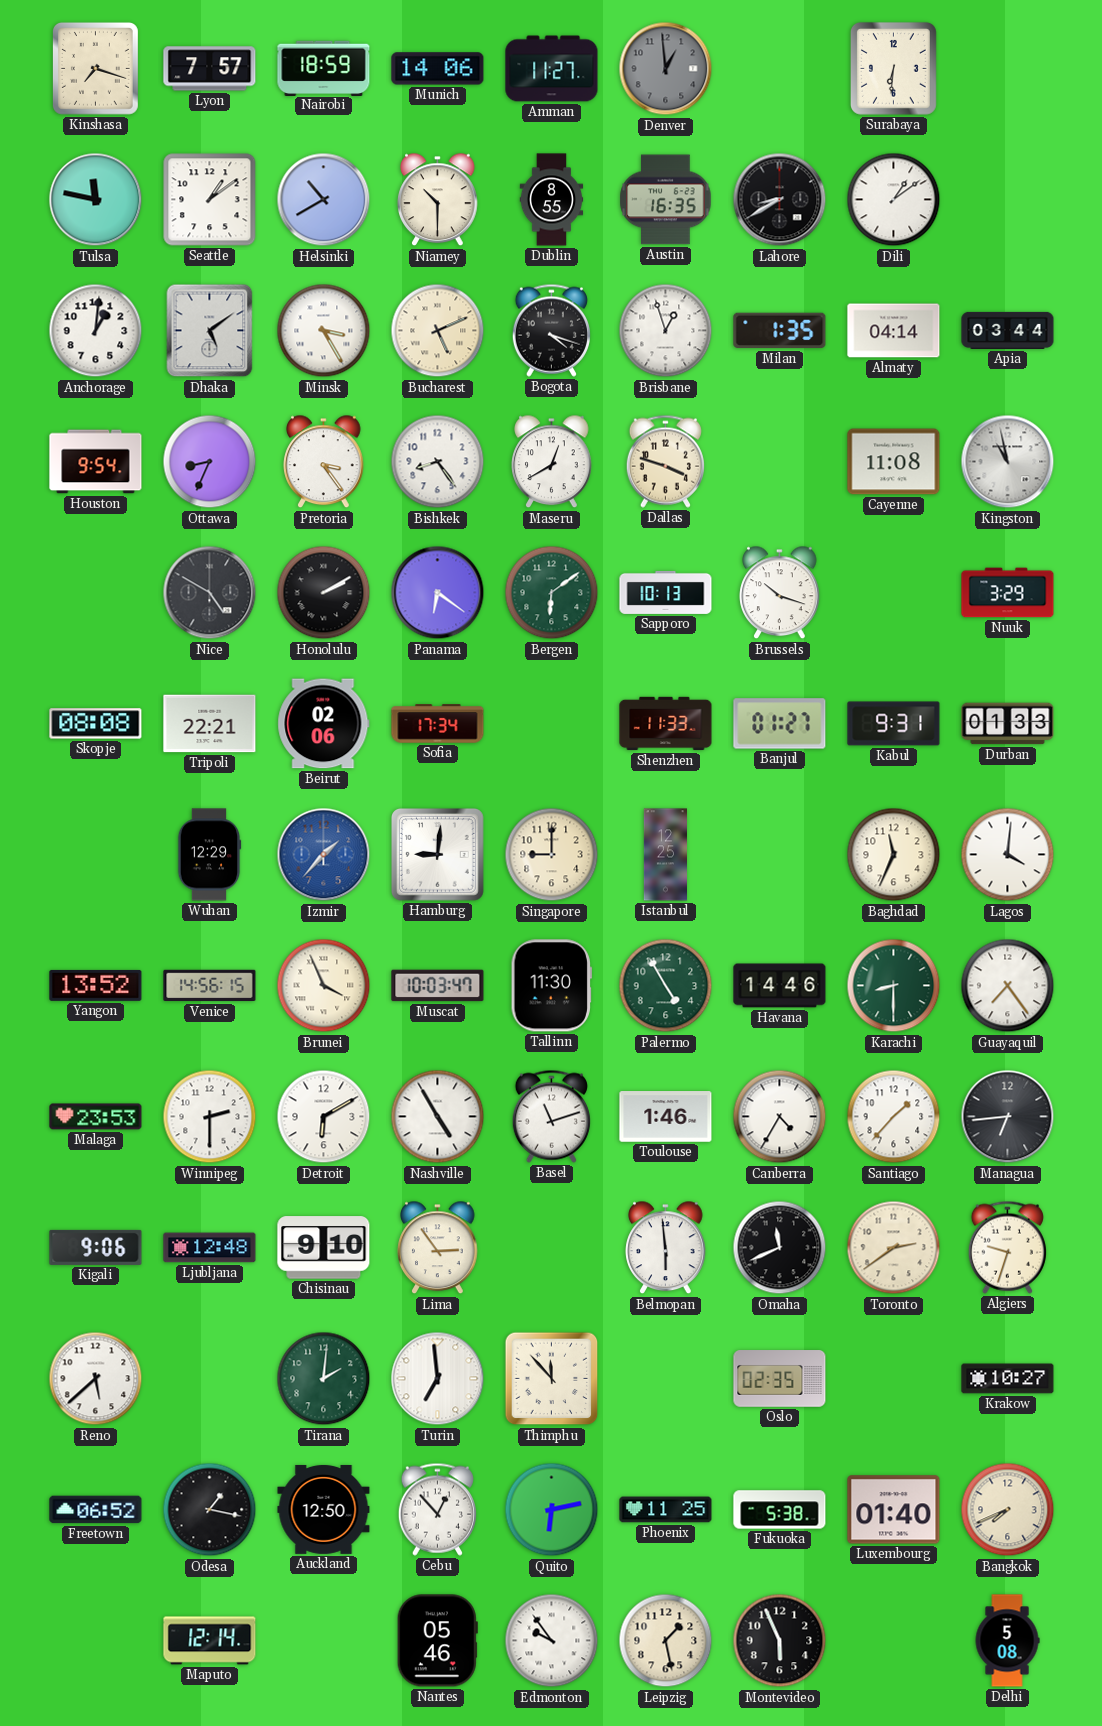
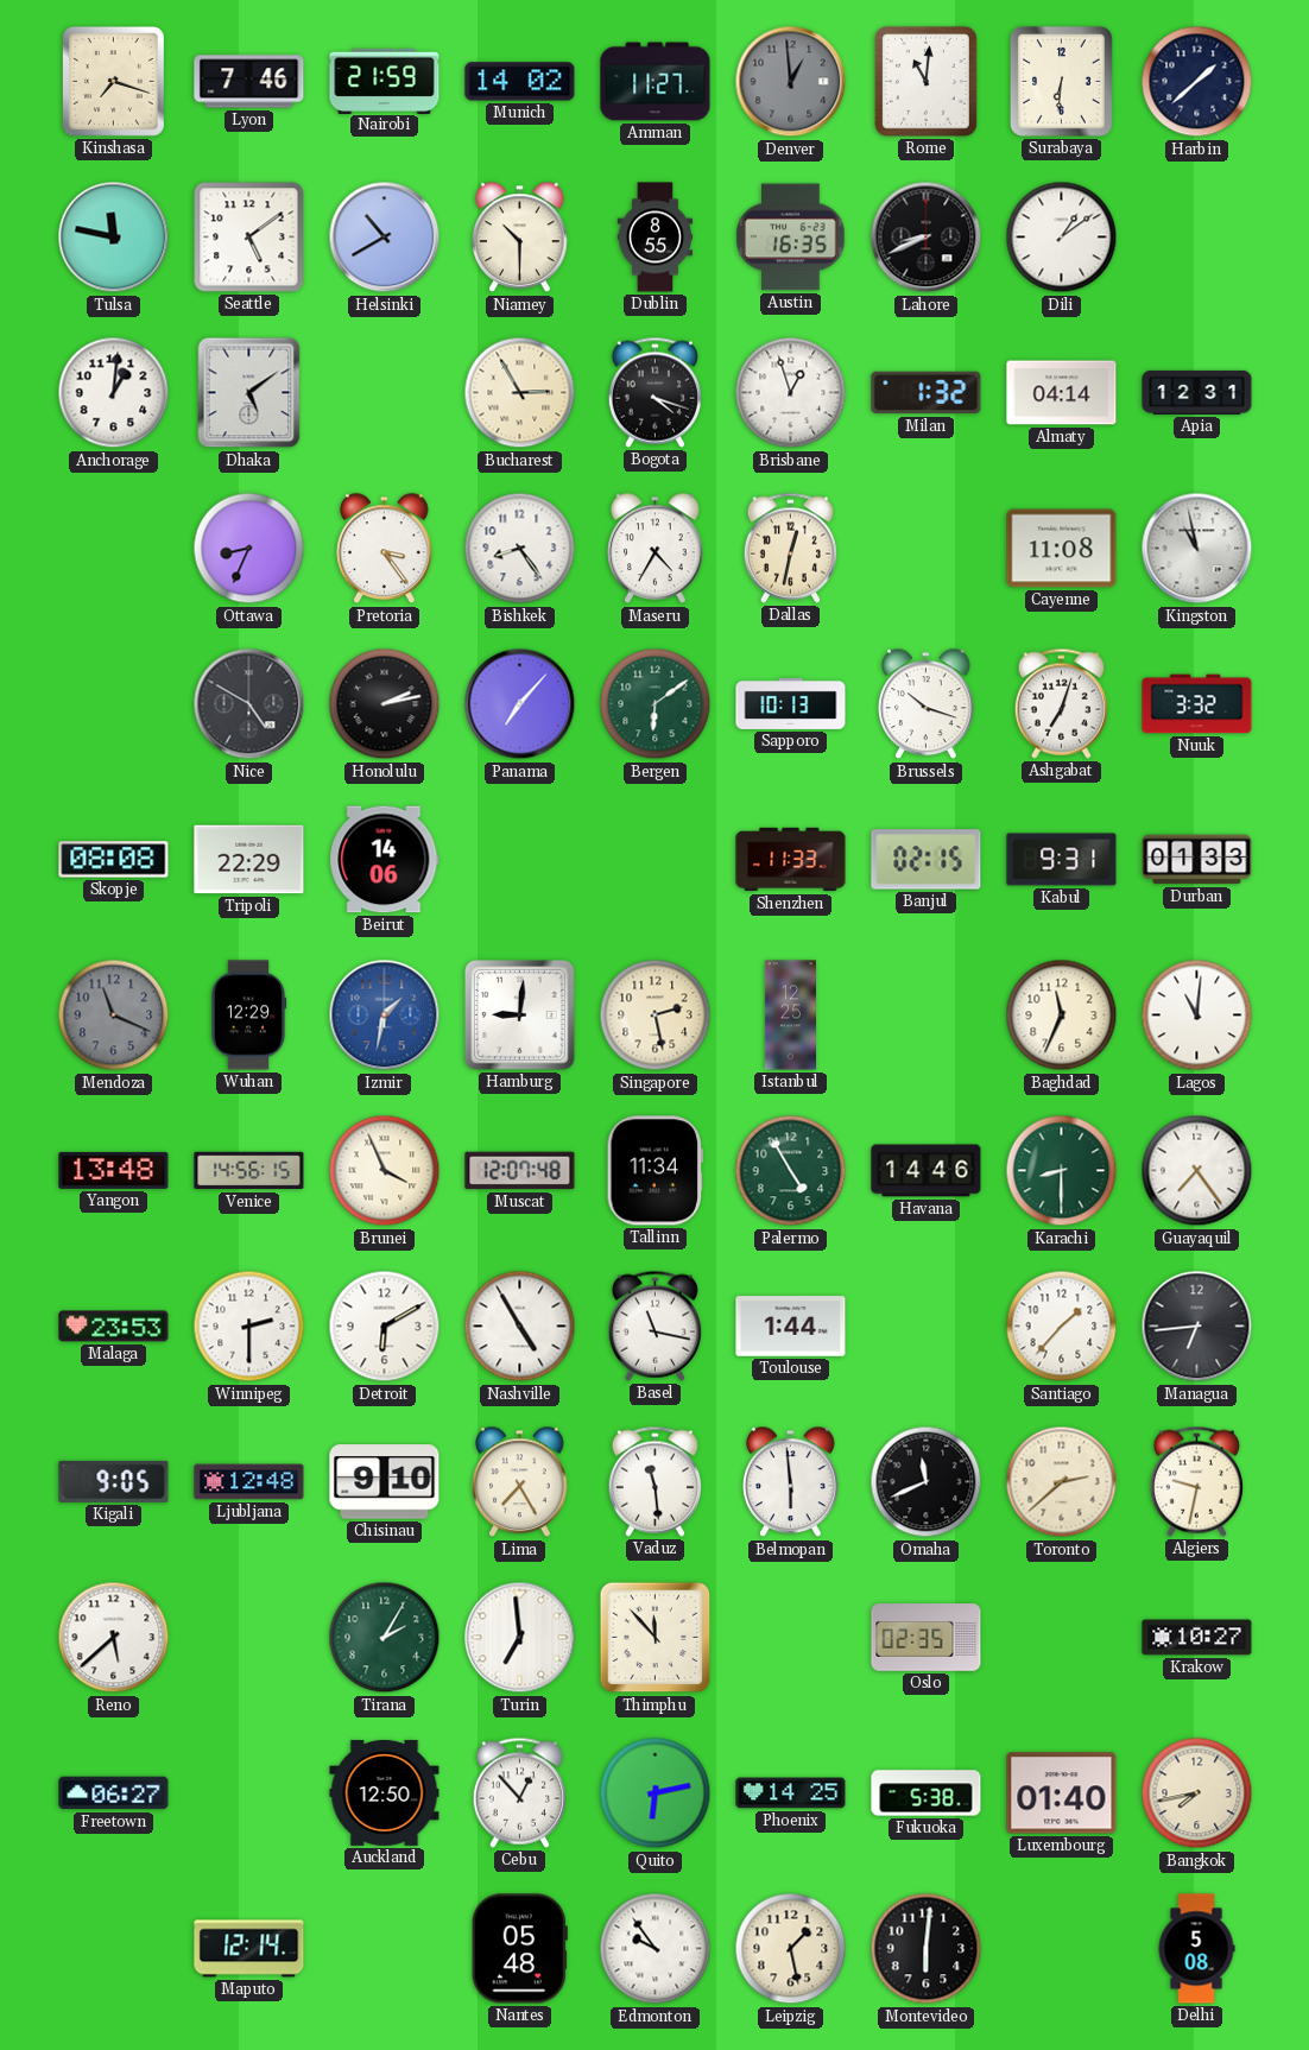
Lyon: 7:57 -> 7:46
Nairobi: 18:59 -> 21:59
Munich: 14:06 -> 14:02
Rome: none -> 11:01
Harbin: none -> 1:38
Seattle: 1:09 -> 5:09
Lahore: 8:40 -> 8:41
Minsk: 3:25 -> none
Bucharest: 5:11 -> 2:55
Milan: 1:35 -> 1:32
Apia: 03:44 -> 12:31
Houston: 9:54 -> none
Maseru: 12:40 -> 4:35
Dallas: 3:48 -> 12:32
Honolulu: 2:10 -> 2:13
Panama: 6:21 -> 7:07
Ashgabat: none -> 7:03
Nuuk: 3:29 -> 3:32
Tripoli: 22:21 -> 22:29
Beirut: 02:06 -> 14:06
Sofia: 17:34 -> none
Banjul: 01:27 -> 02:15
Mendoza: none -> 11:19
Izmir: 1:37 -> 1:32
Singapore: 9:00 -> 2:28
Lagos: 4:01 -> 11:01
Yangon: 13:52 -> 13:48
Muscat: 10:03 -> 12:07
Tallinn: 11:30 -> 11:34
Basel: 11:12 -> 11:17
Toulouse: 1:46 -> 1:44
Canberra: 4:35 -> none
Kigali: 9:06 -> 9:05
Lima: 2:54 -> 7:25
Vaduz: none -> 11:29
Toronto: 2:39 -> 2:38
Algiers: 9:33 -> 9:32
Tirana: 2:01 -> 2:05
Freetown: 06:52 -> 06:27
Odesa: 1:17 -> none
Phoenix: 11:25 -> 14:25
Bangkok: 7:41 -> 7:43
Nantes: 05:46 -> 05:48
Montevideo: 5:56 -> 6:01
